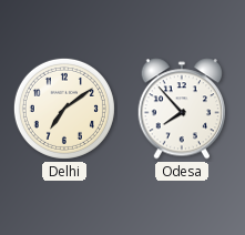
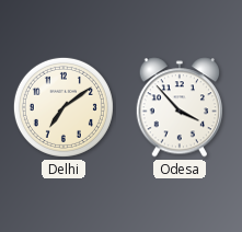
Odesa: 7:53 -> 3:53
